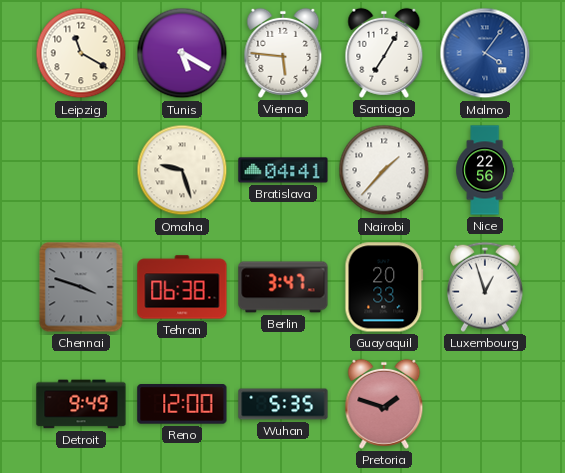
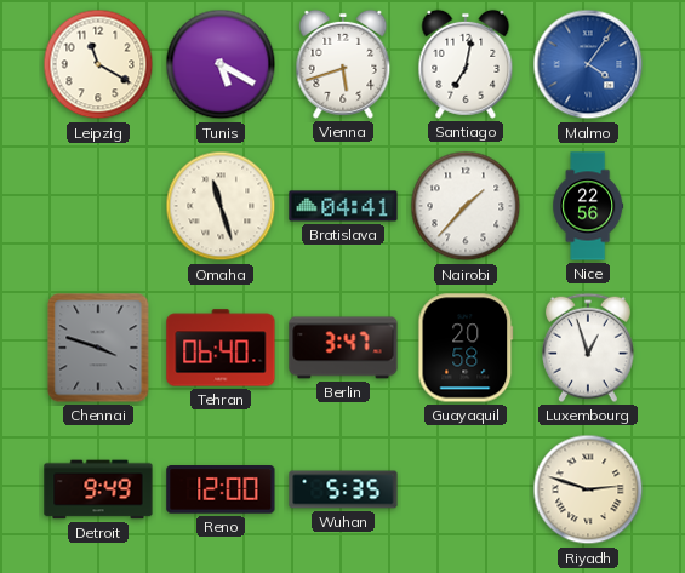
Vienna: 5:46 -> 5:42
Santiago: 7:05 -> 7:02
Omaha: 9:27 -> 11:27
Tehran: 06:38 -> 06:40
Guayaquil: 20:33 -> 20:58
Pretoria: 1:48 -> none
Riyadh: none -> 2:48
